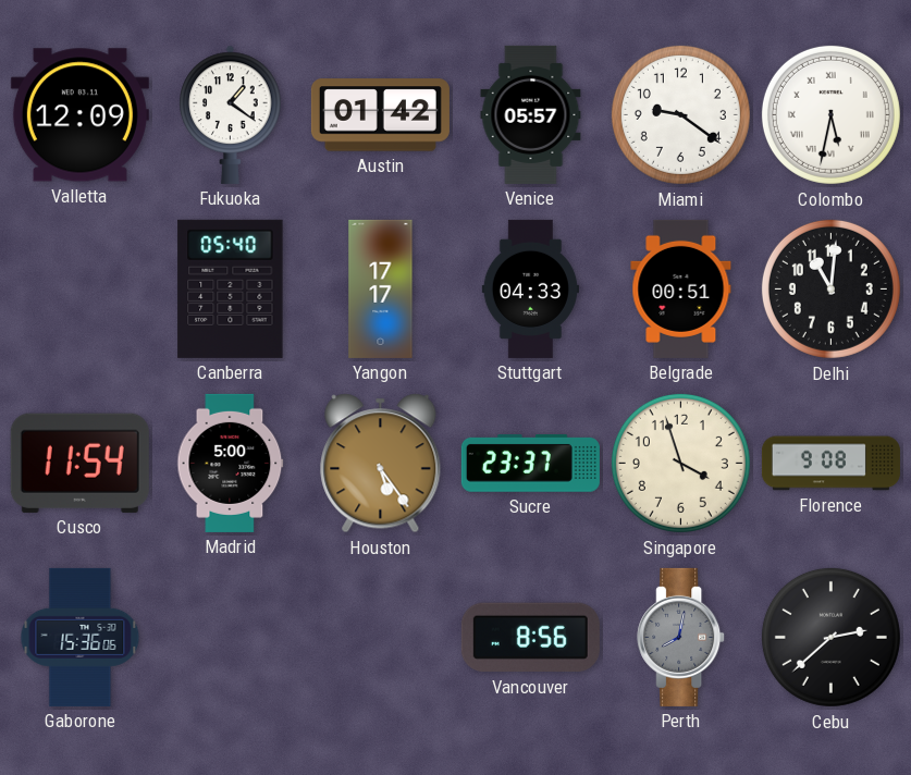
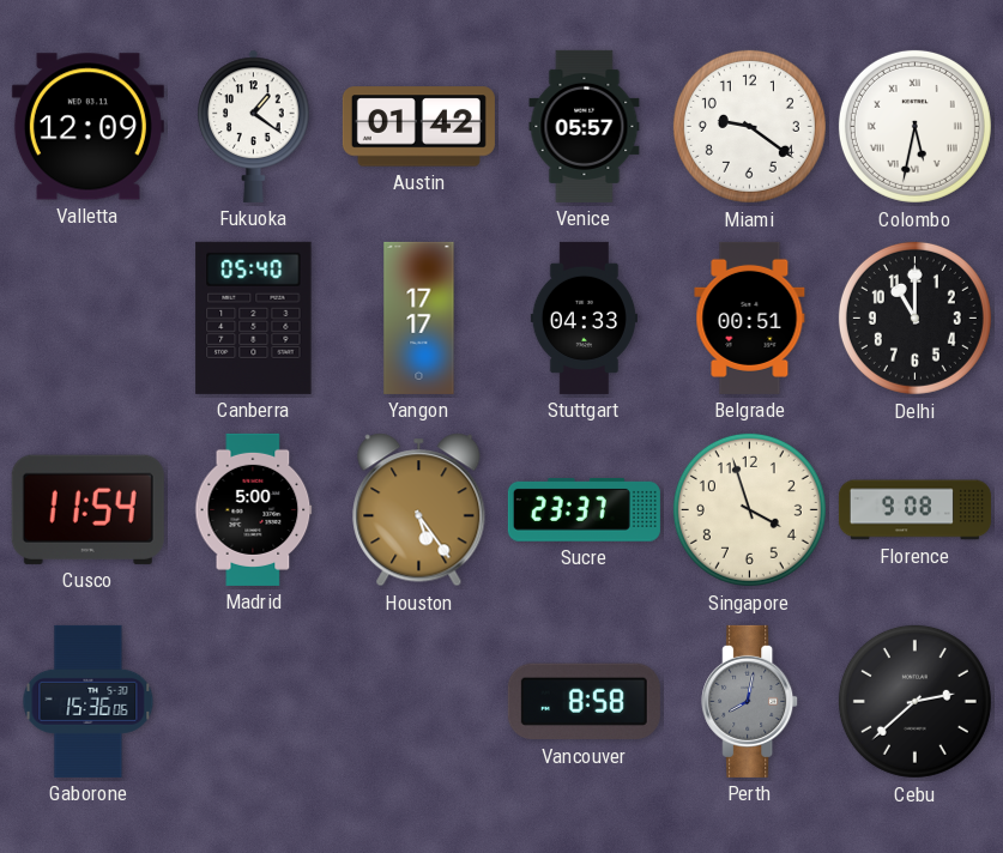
Delhi: 11:01 -> 11:00
Vancouver: 8:56 -> 8:58
